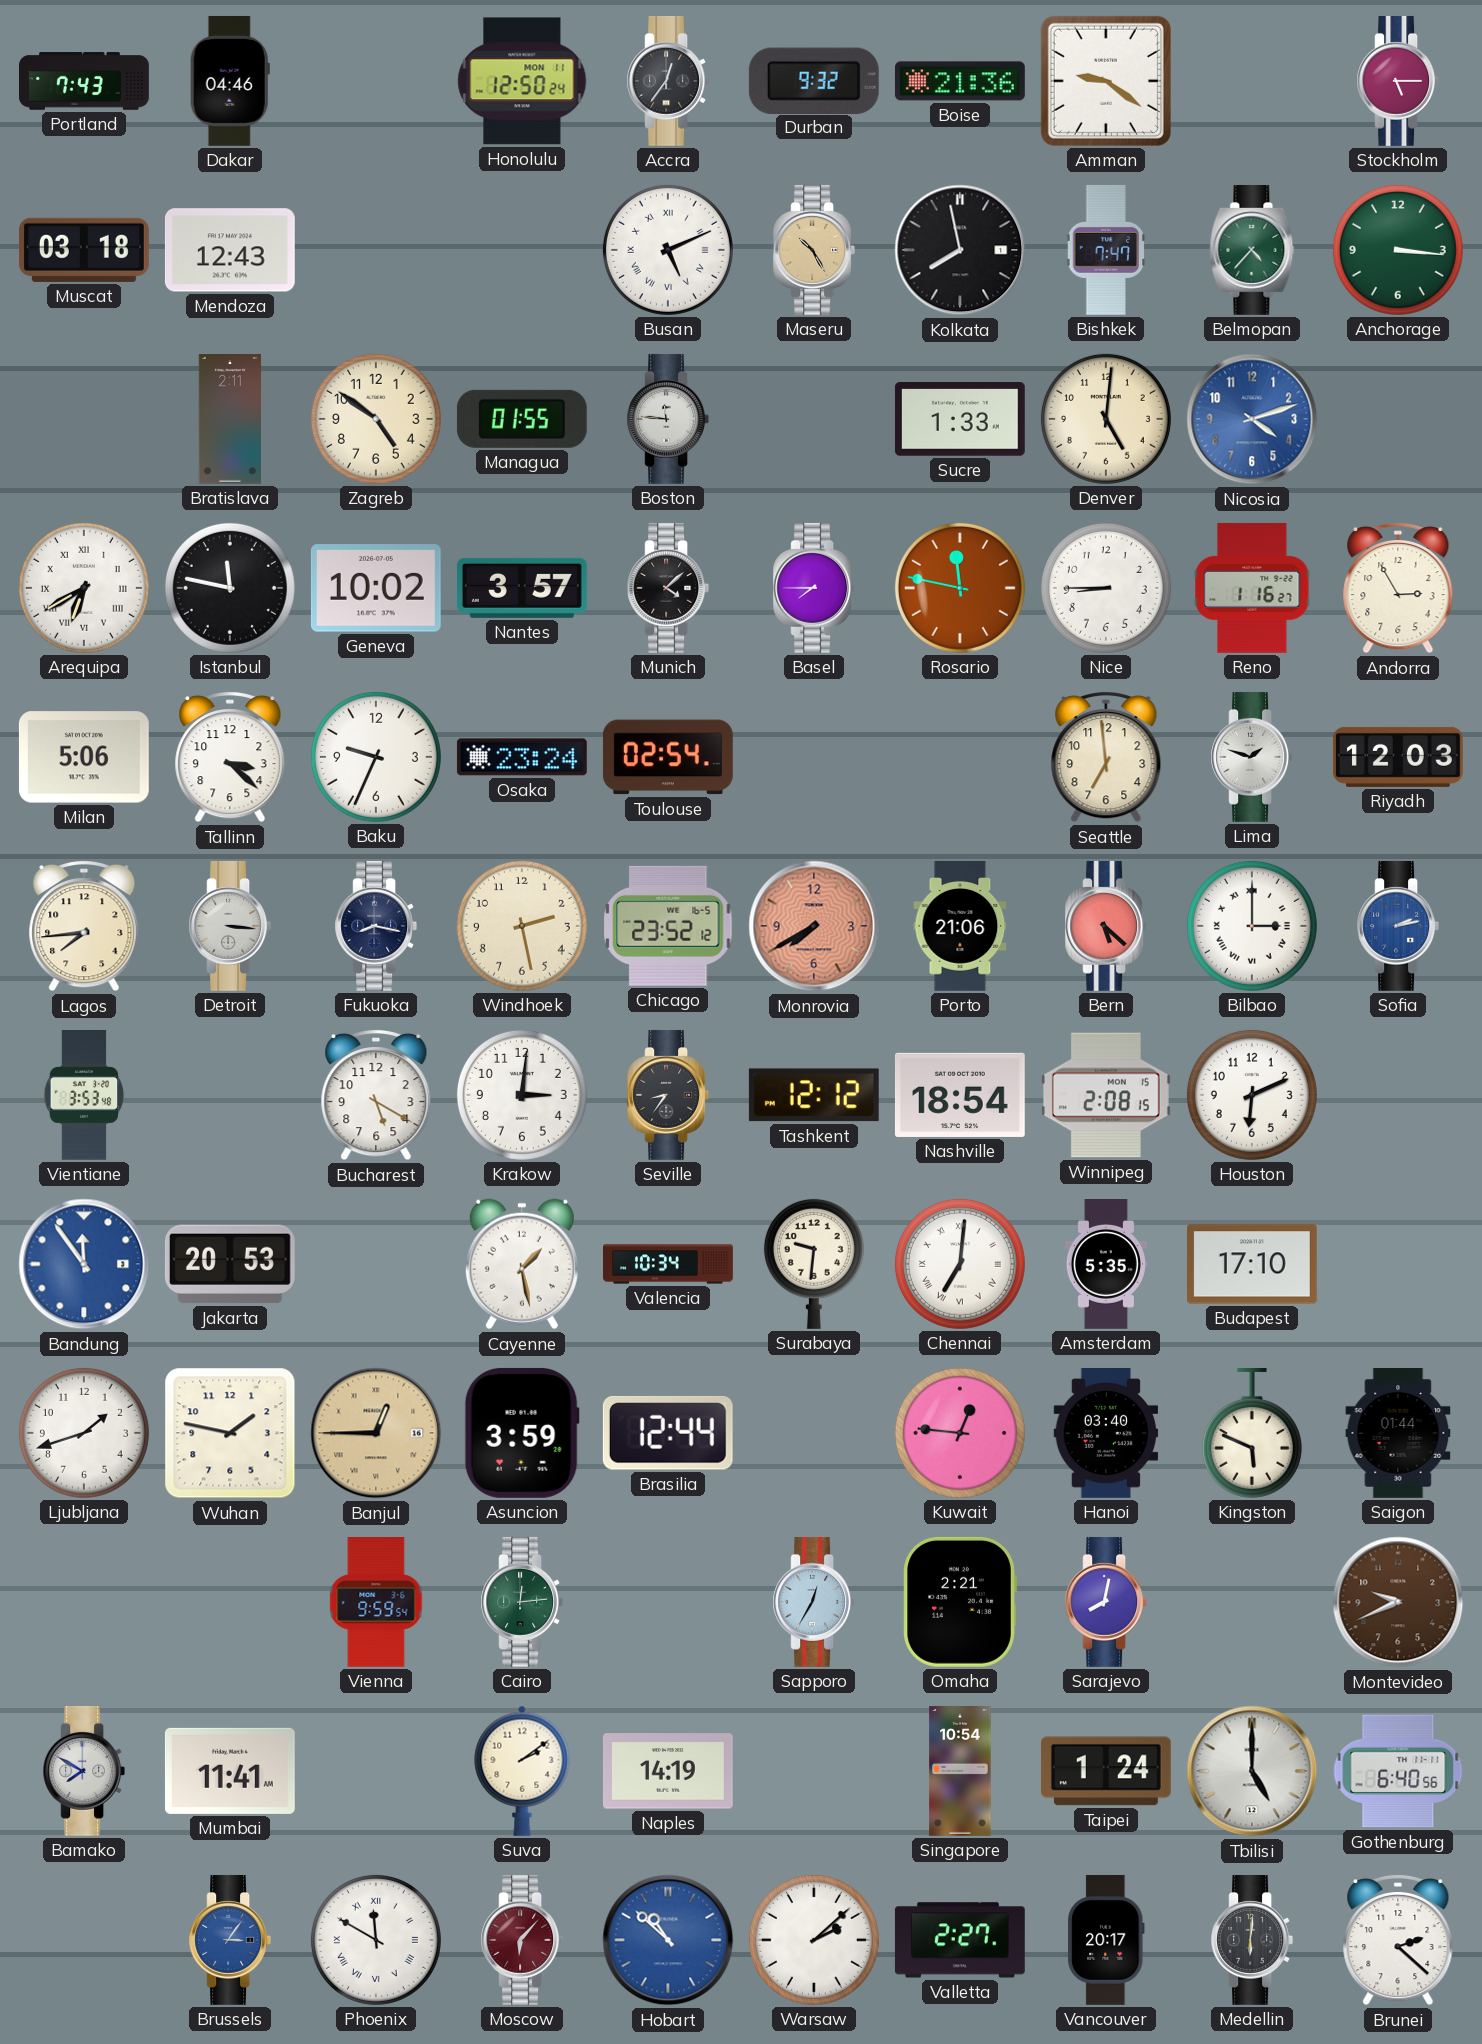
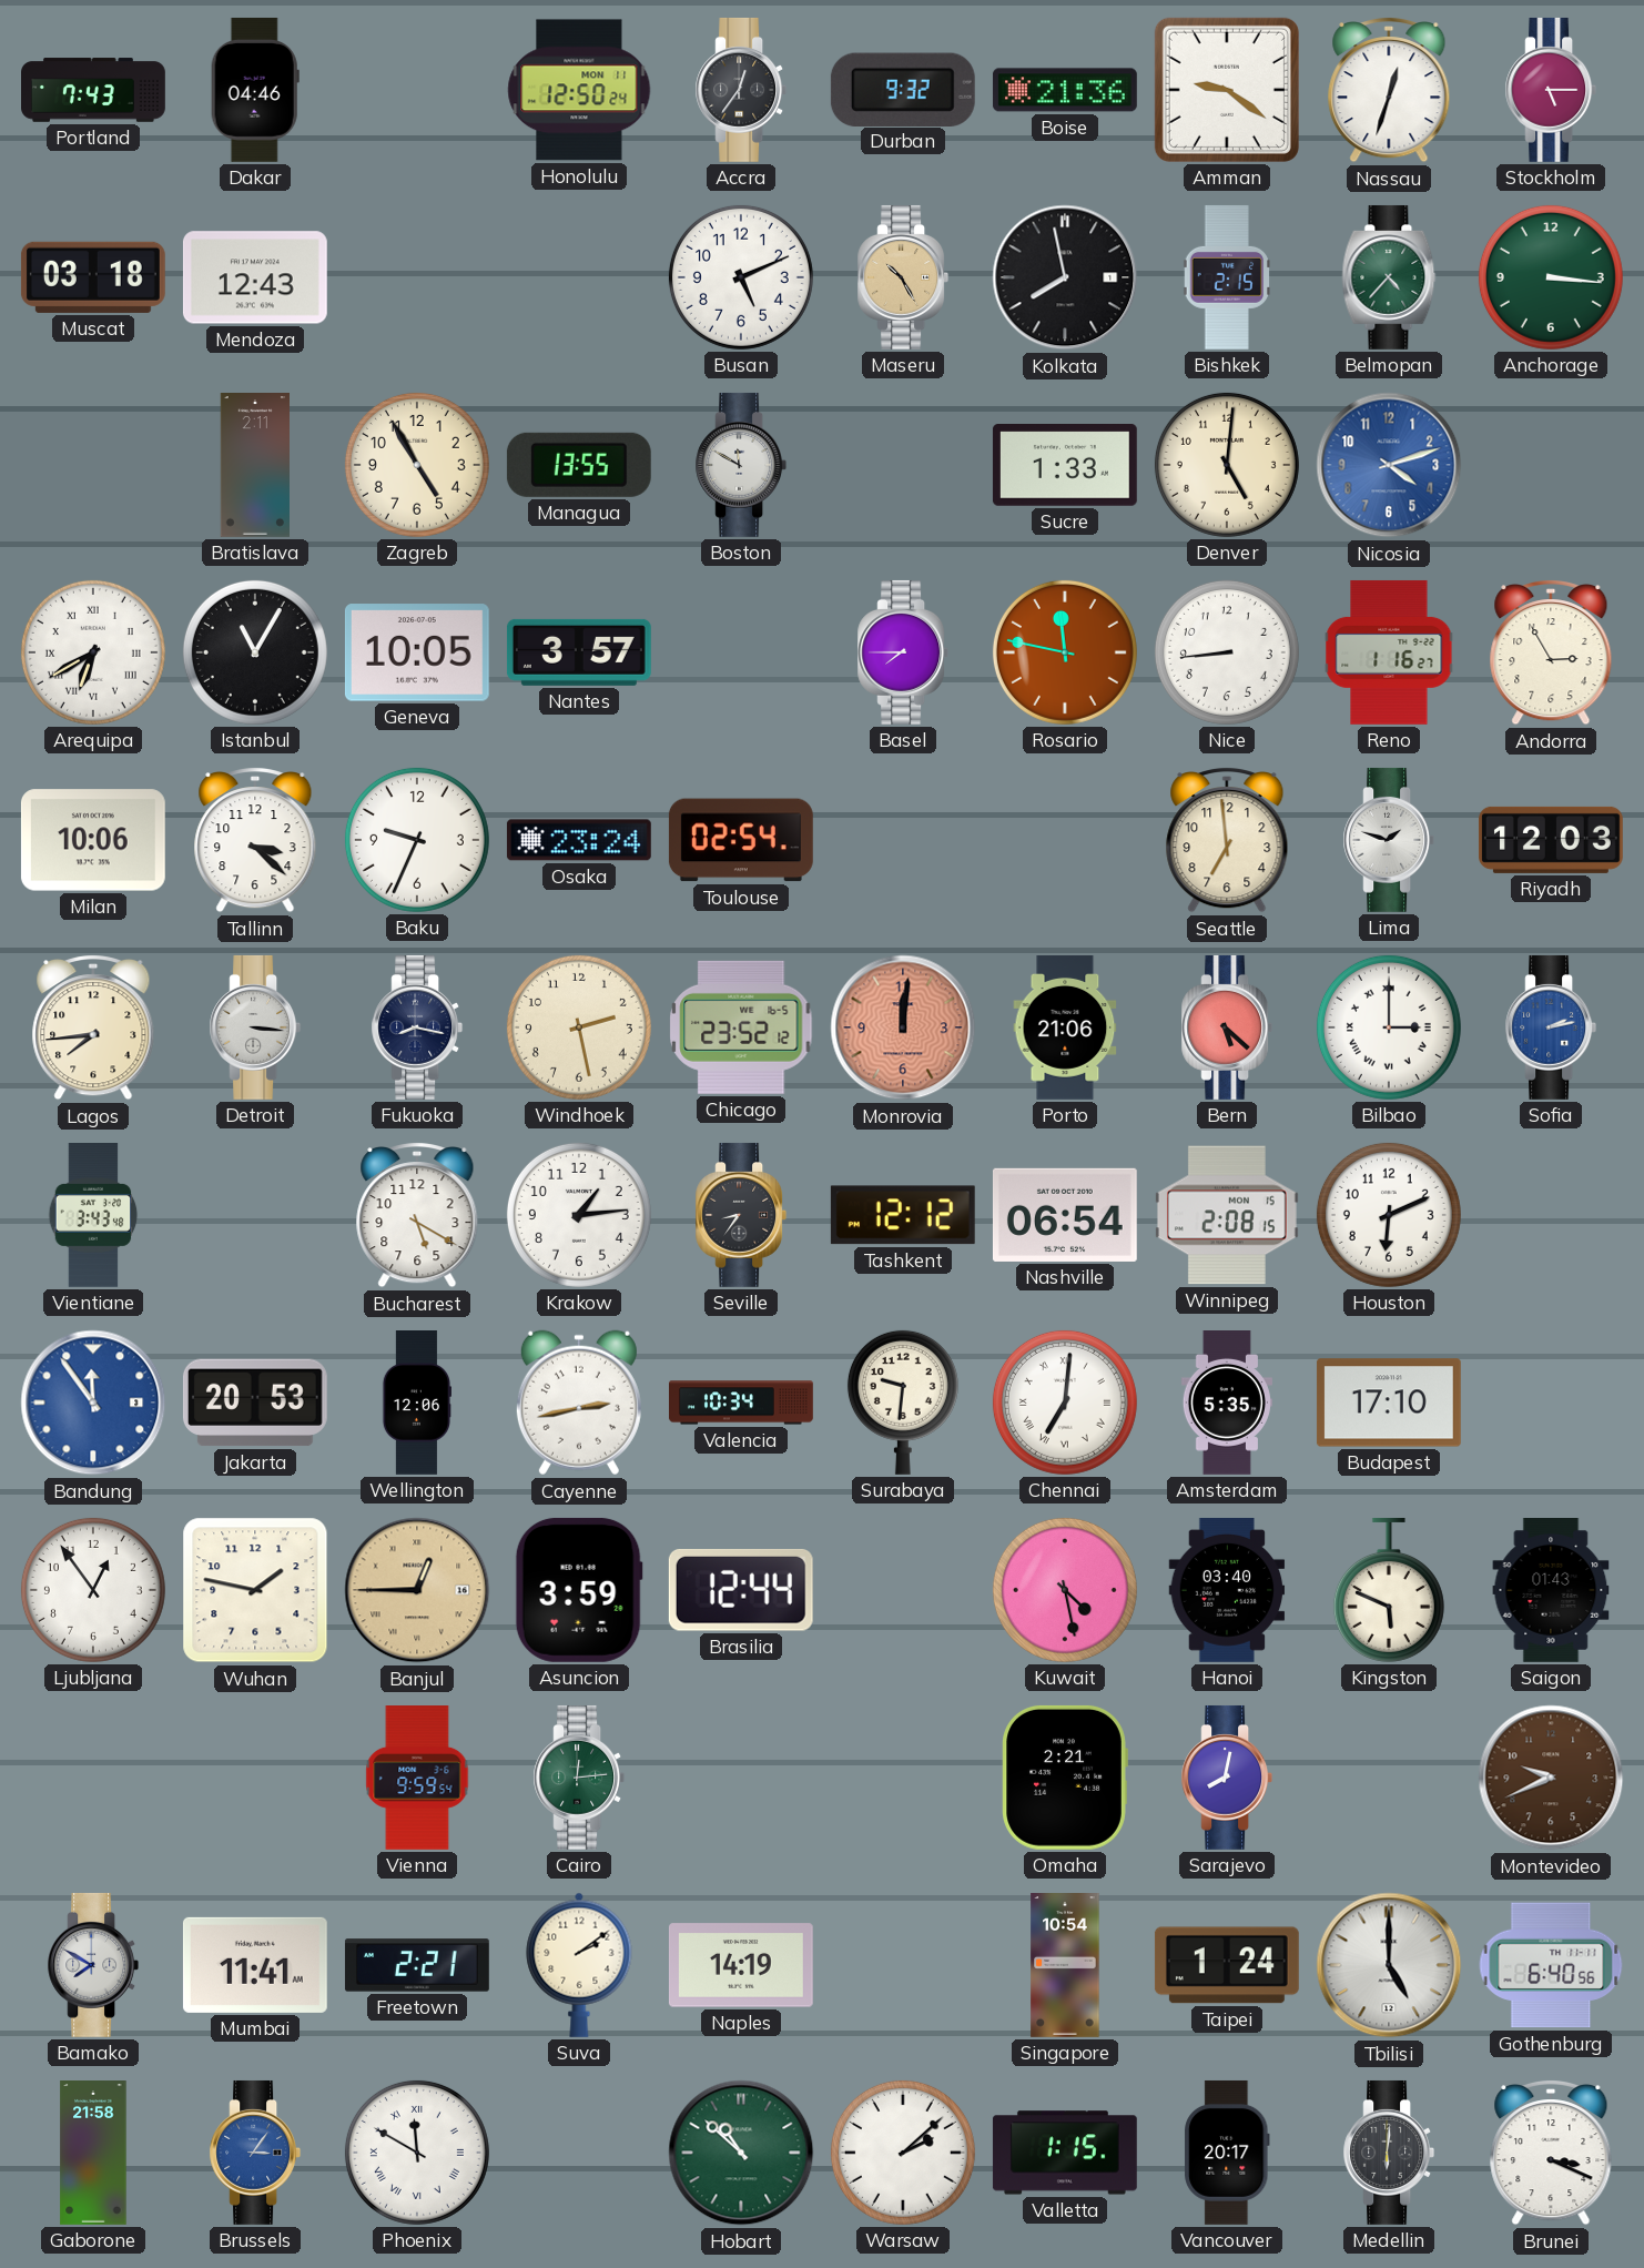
Nassau: none -> 12:33
Busan numerals: Roman -> Arabic
Bishkek: 7:47 -> 2:15
Zagreb: 4:51 -> 4:55
Managua: 01:55 -> 13:55
Boston: 11:46 -> 11:50
Istanbul: 11:47 -> 11:05
Geneva: 10:02 -> 10:05
Munich: 4:08 -> none
Nice: 8:45 -> 8:44
Milan: 5:06 -> 10:06
Monrovia: 7:40 -> 12:01
Vientiane: 3:53 -> 3:43
Krakow: 3:01 -> 1:14
Nashville: 18:54 -> 06:54
Wellington: none -> 12:06
Cayenne: 1:28 -> 2:43
Ljubljana: 1:42 -> 12:54
Kuwait: 12:46 -> 4:28
Saigon: 01:44 -> 01:43
Sapporo: 12:35 -> none
Freetown: none -> 2:21
Gaborone: none -> 21:58
Moscow: 6:07 -> none
Hobart dial: blue -> green
Valletta: 2:27 -> 1:15
Brunei: 2:22 -> 3:19
